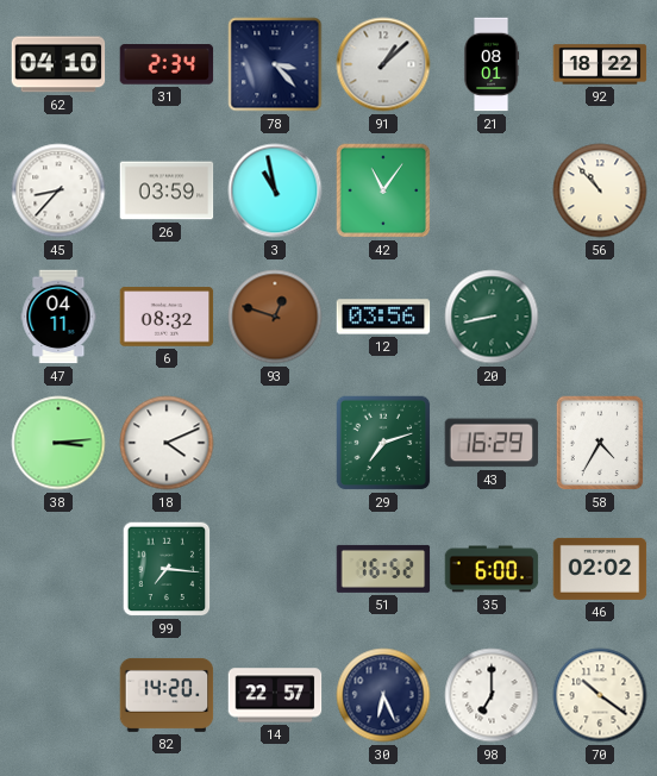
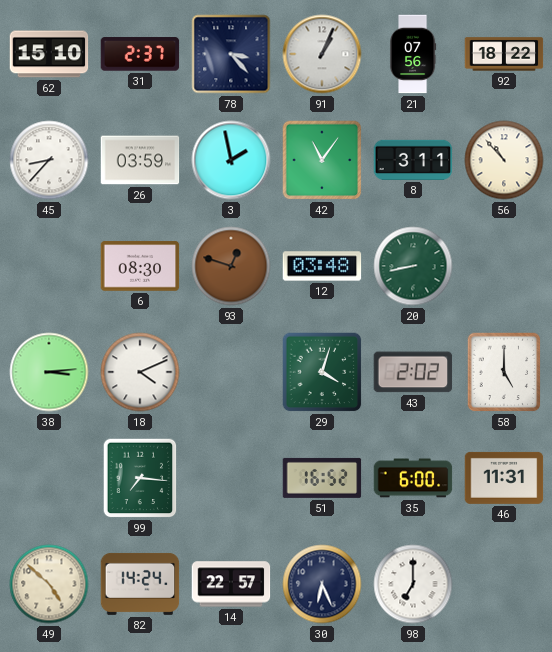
62: 04:10 -> 15:10
31: 2:34 -> 2:37
91: 1:08 -> 1:04
21: 08:01 -> 07:56
3: 10:58 -> 1:58
8: none -> 3:11
47: 04:11 -> none
6: 08:32 -> 08:30
12: 03:56 -> 03:48
29: 7:12 -> 4:03
43: 16:29 -> 2:02
58: 4:35 -> 5:00
46: 02:02 -> 11:31
49: none -> 4:52
82: 14:20 -> 14:24
70: 10:21 -> none
